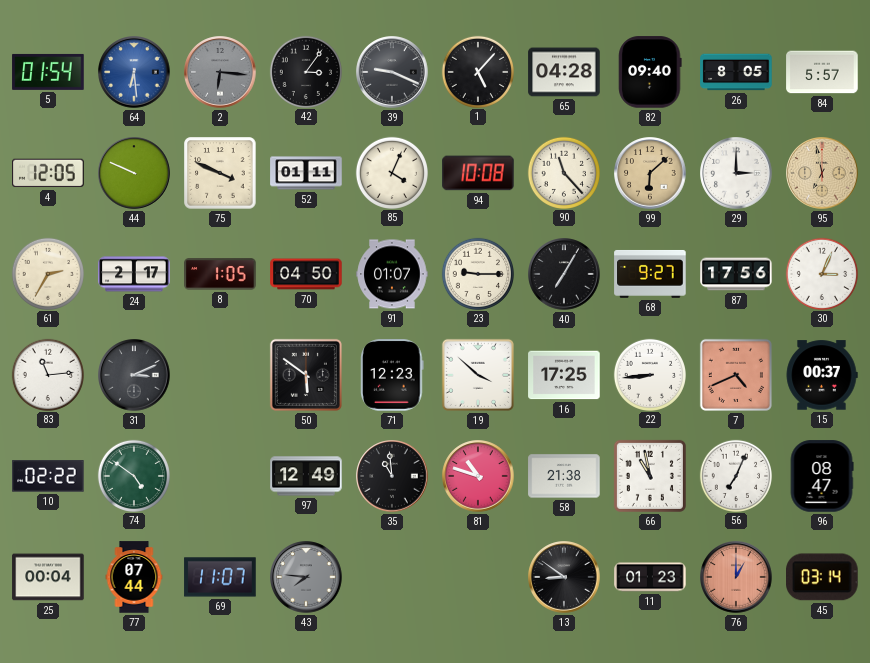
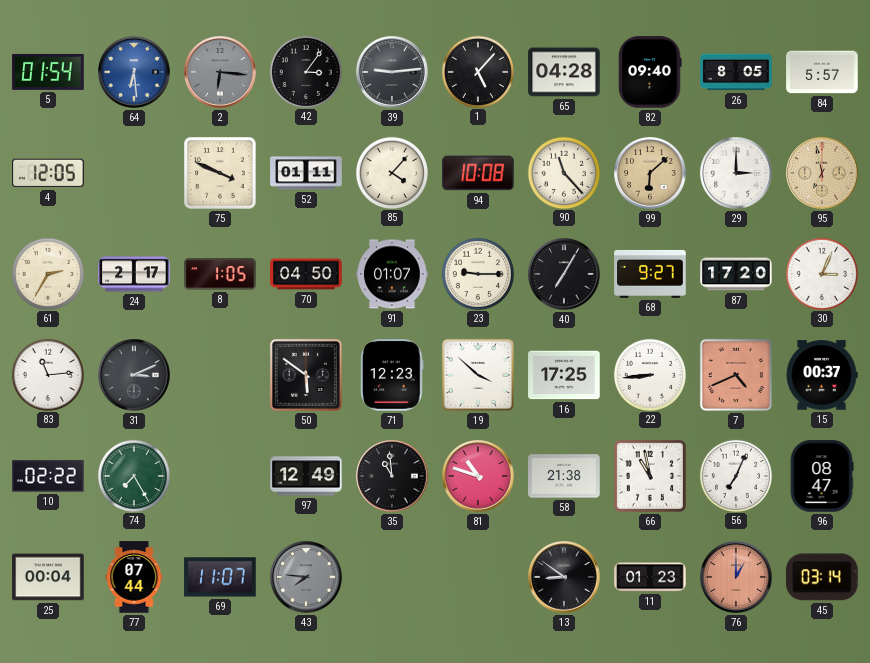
39: 9:19 -> 9:14
44: 9:49 -> none
85: 4:04 -> 4:07
87: 17:56 -> 17:20
74: 4:51 -> 7:25
